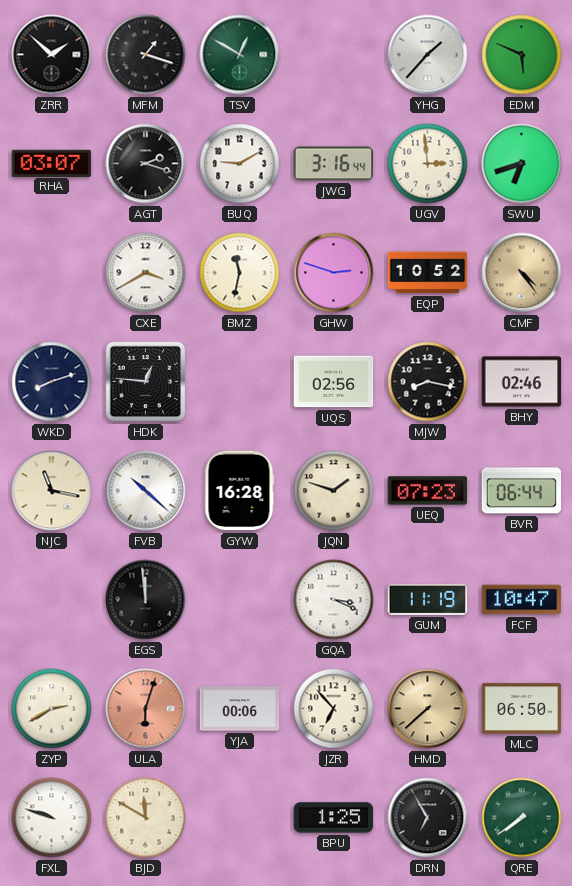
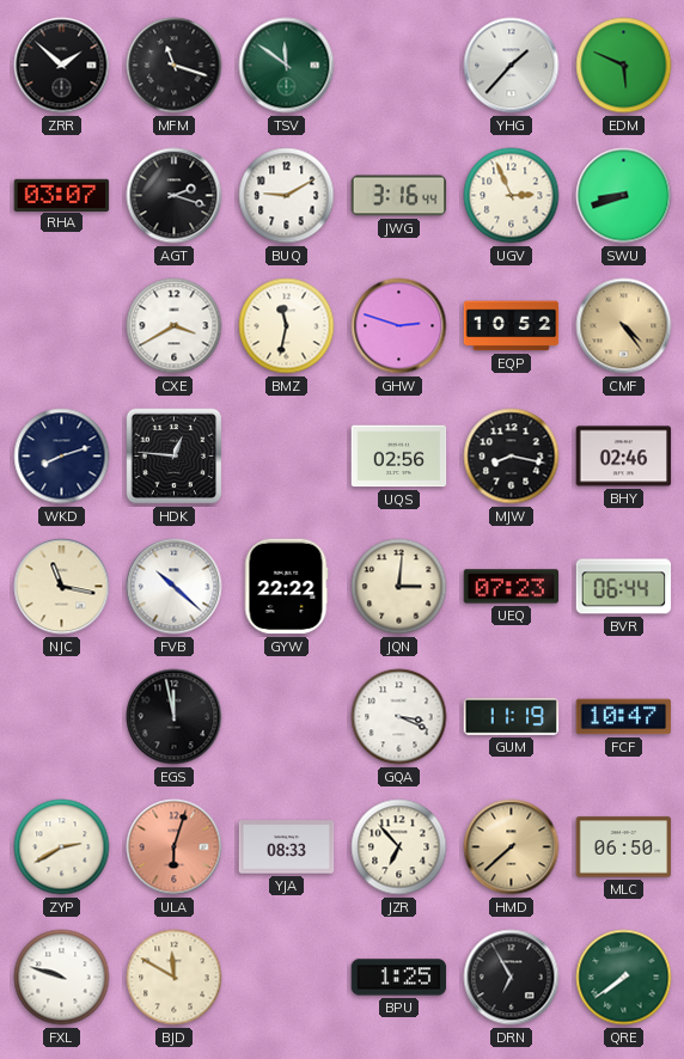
MFM: 1:18 -> 11:18
TSV: 12:50 -> 11:51
UGV: 2:59 -> 2:56
SWU: 6:42 -> 8:42
GYW: 16:28 -> 22:22
JQN: 1:48 -> 3:01
EGS: 11:59 -> 11:58
YJA: 00:06 -> 08:33
